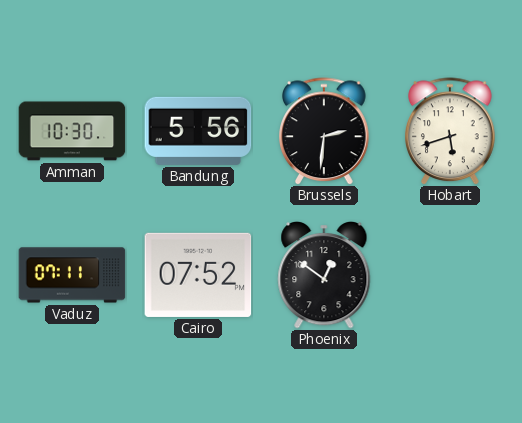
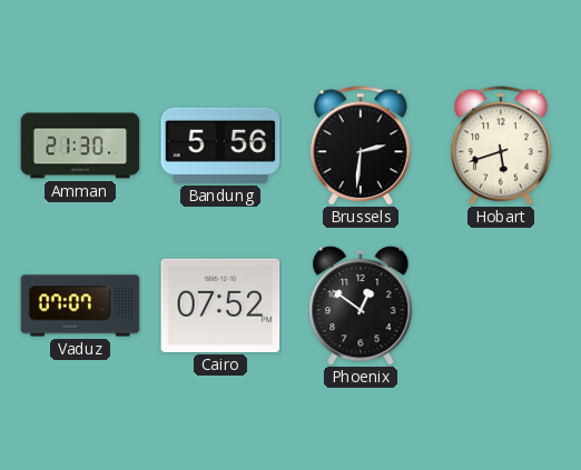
Amman: 10:30 -> 21:30
Vaduz: 07:11 -> 07:07
